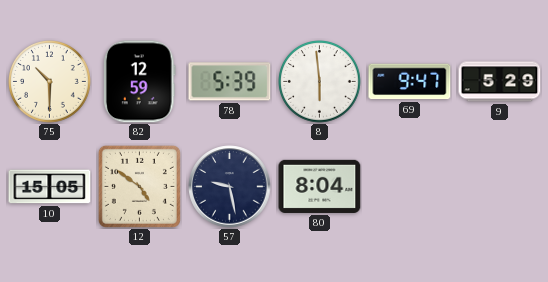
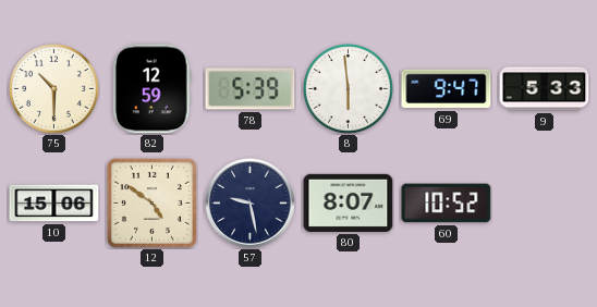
9: 5:29 -> 5:33
10: 15:05 -> 15:06
80: 8:04 -> 8:07
60: none -> 10:52
